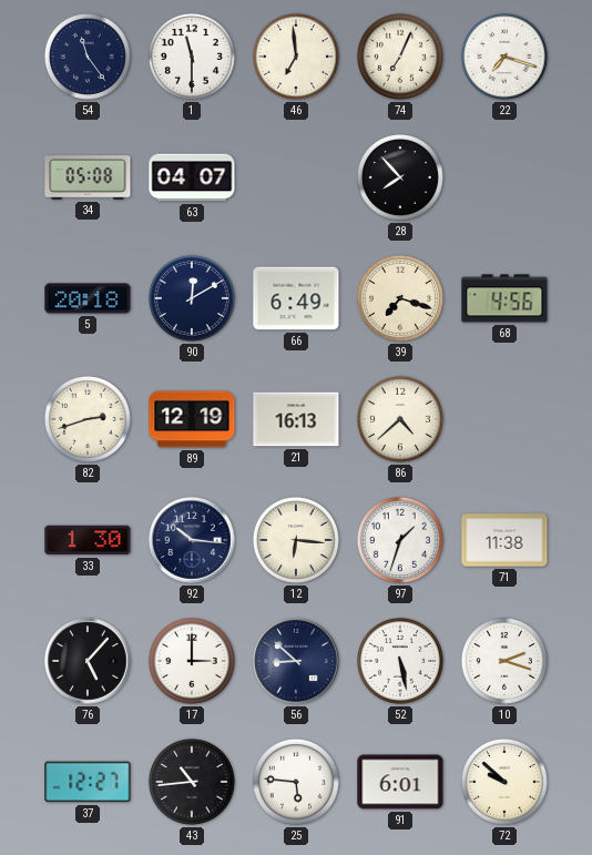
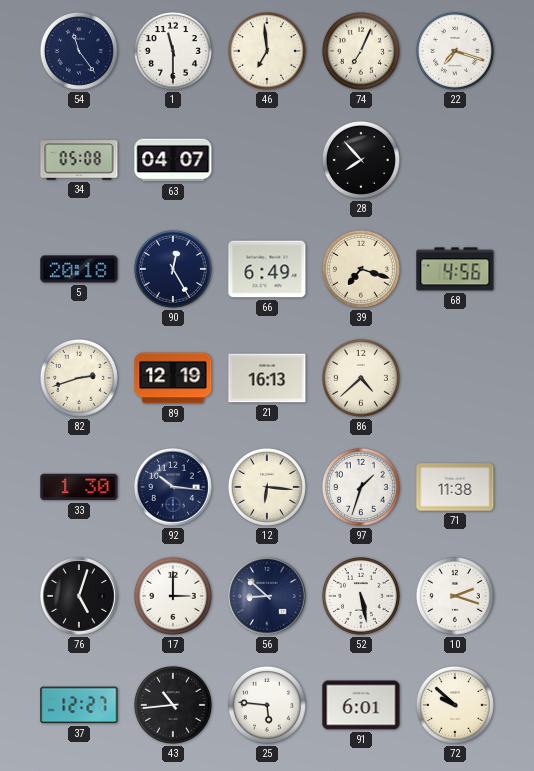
90: 12:10 -> 12:25
76: 5:07 -> 5:03
